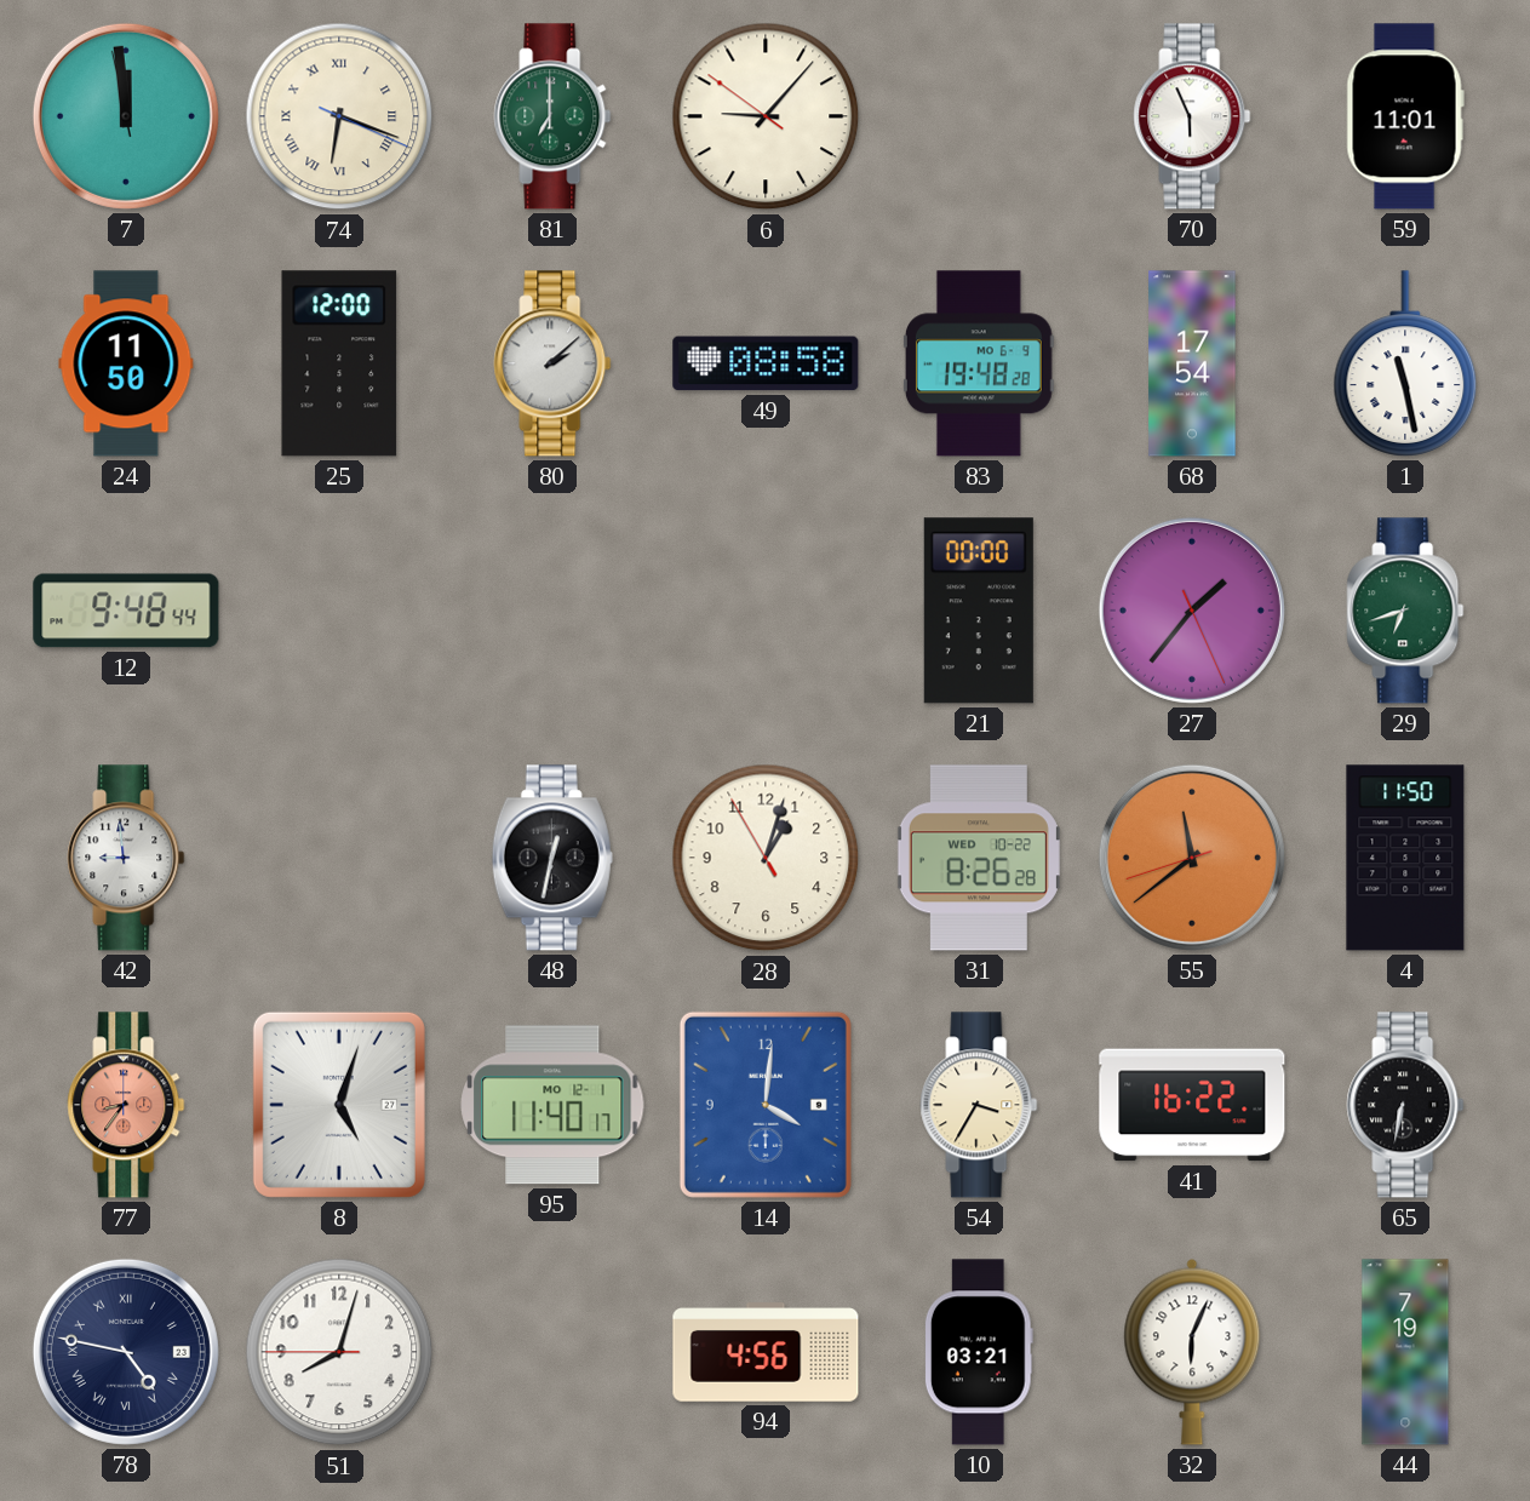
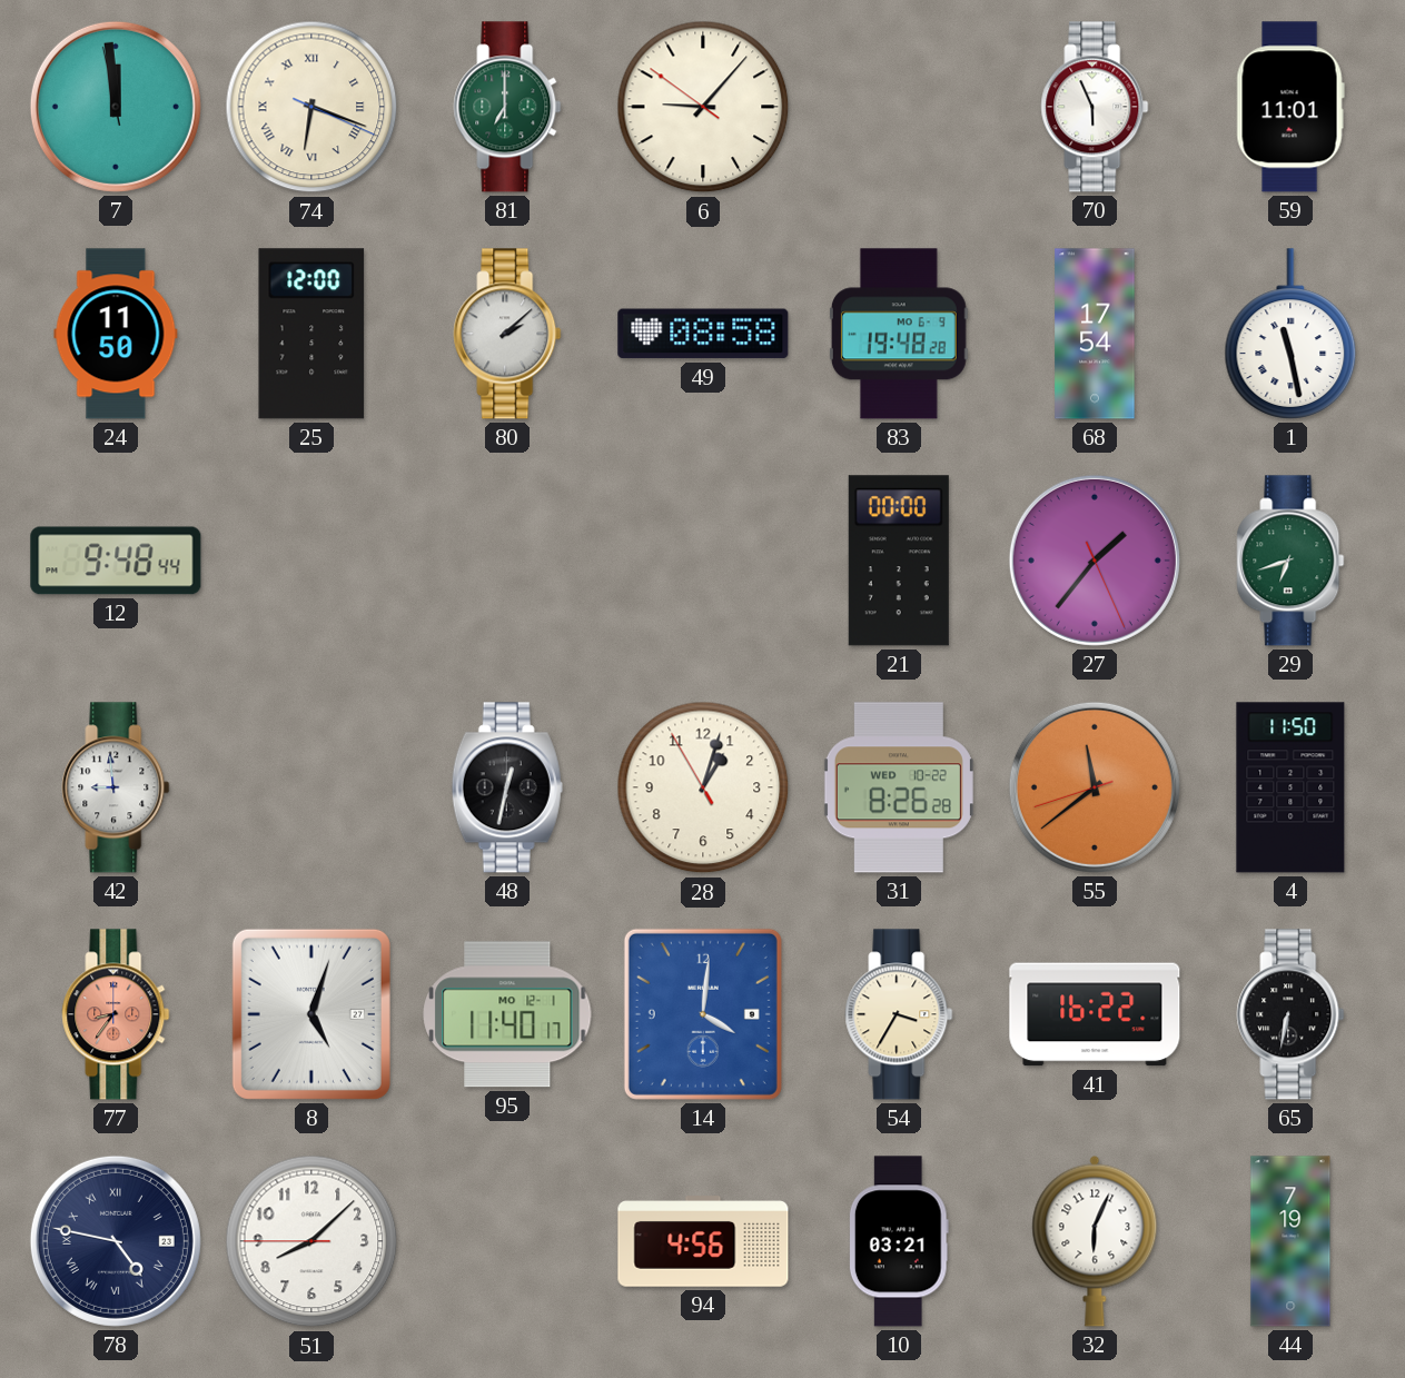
51: 8:02 -> 8:07
